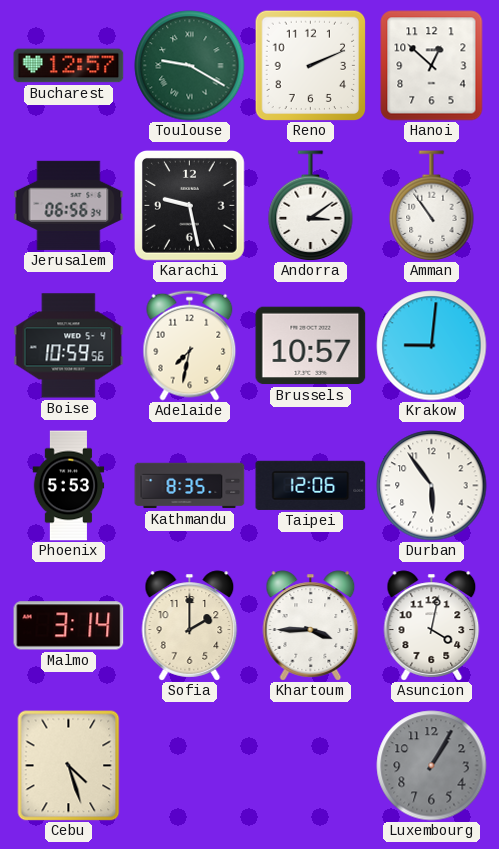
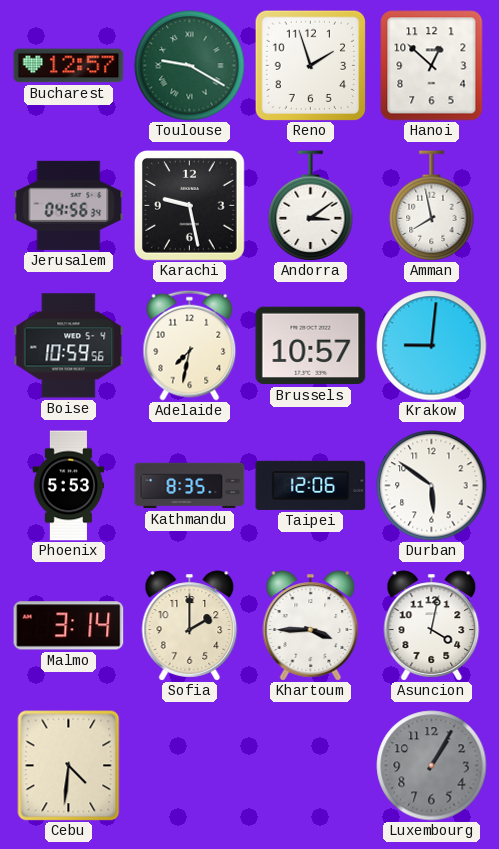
Reno: 2:11 -> 1:57
Jerusalem: 06:56 -> 04:56
Amman: 10:54 -> 7:58
Durban: 5:54 -> 5:51
Cebu: 4:27 -> 4:31
